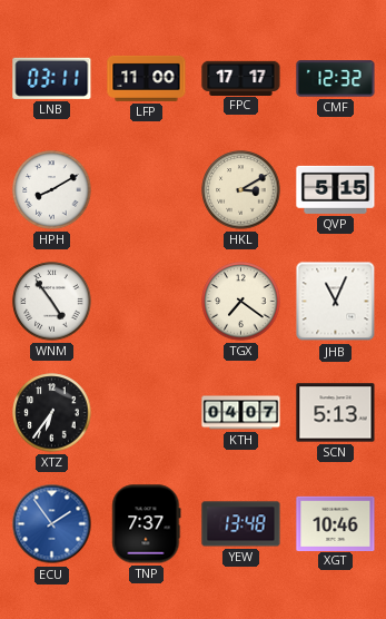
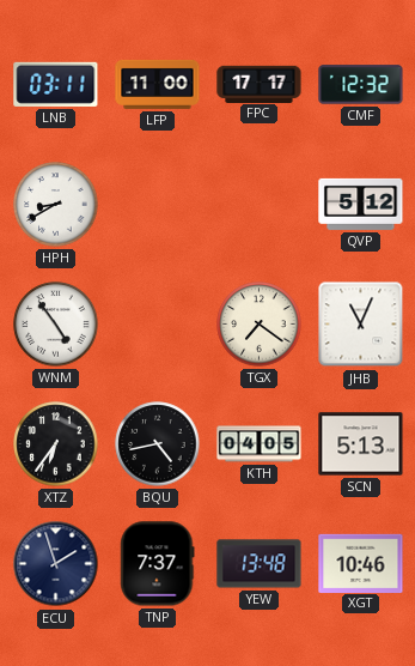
HPH: 8:10 -> 8:40
HKL: 3:10 -> none
QVP: 5:15 -> 5:12
BQU: none -> 4:43
KTH: 04:07 -> 04:05
ECU: 1:54 -> 1:57
ECU dial: blue -> navy
